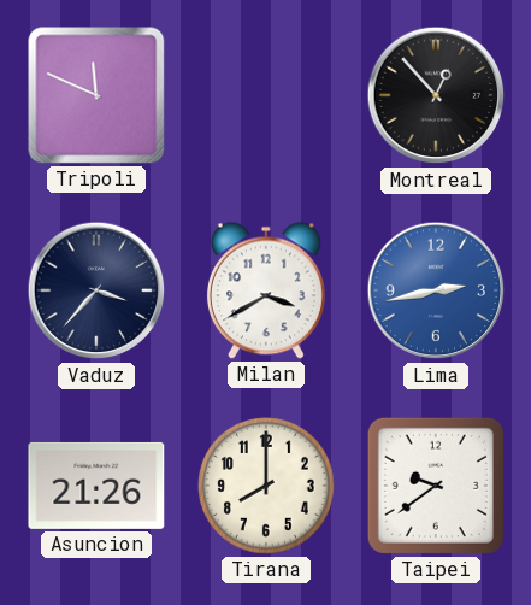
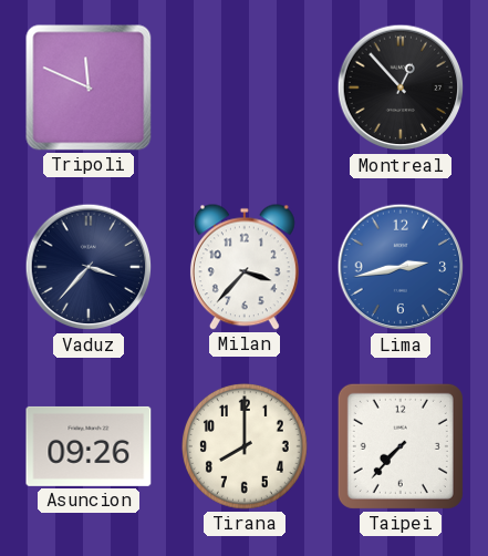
Milan: 3:40 -> 3:37
Asuncion: 21:26 -> 09:26
Taipei: 9:39 -> 7:37
